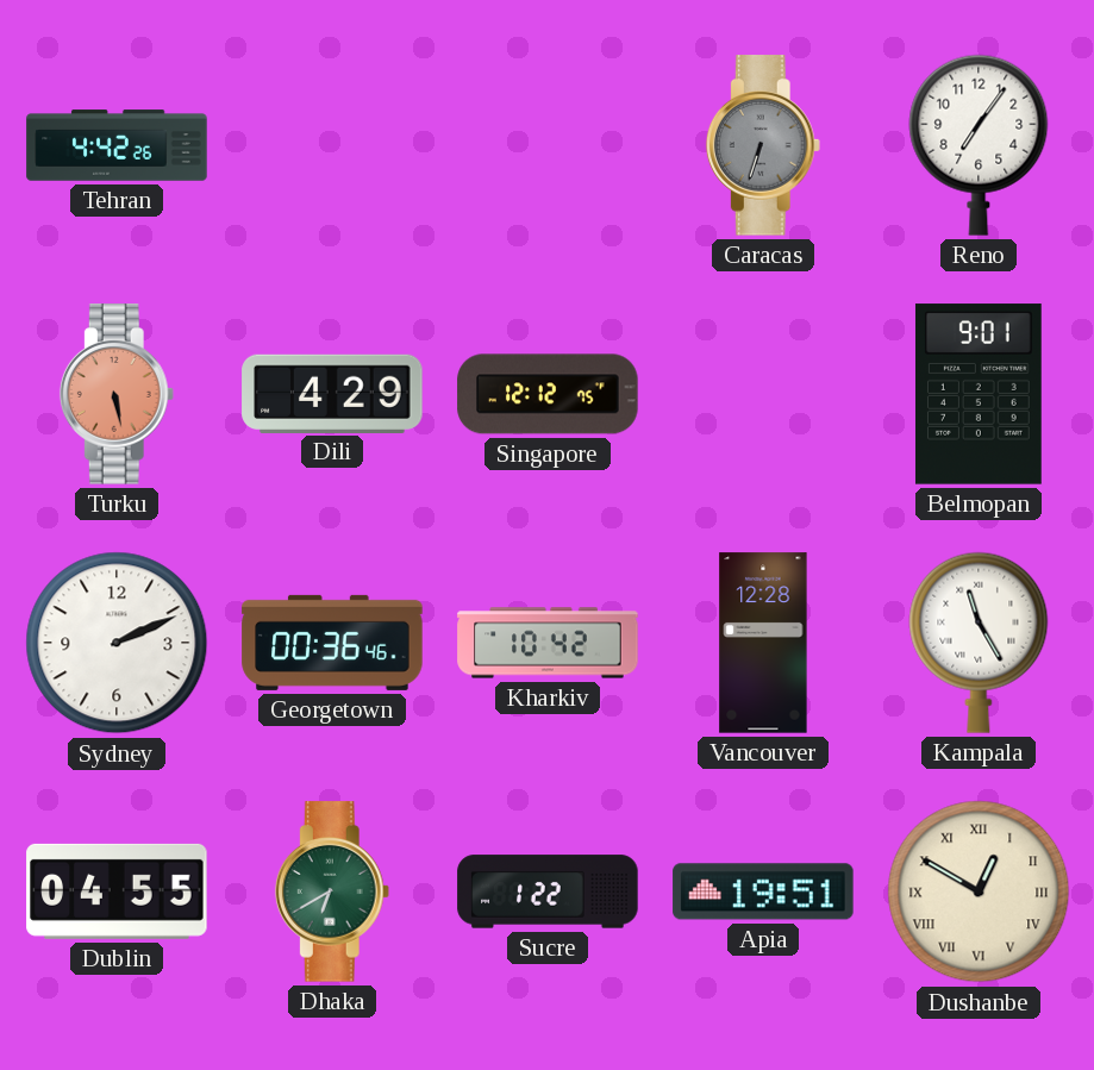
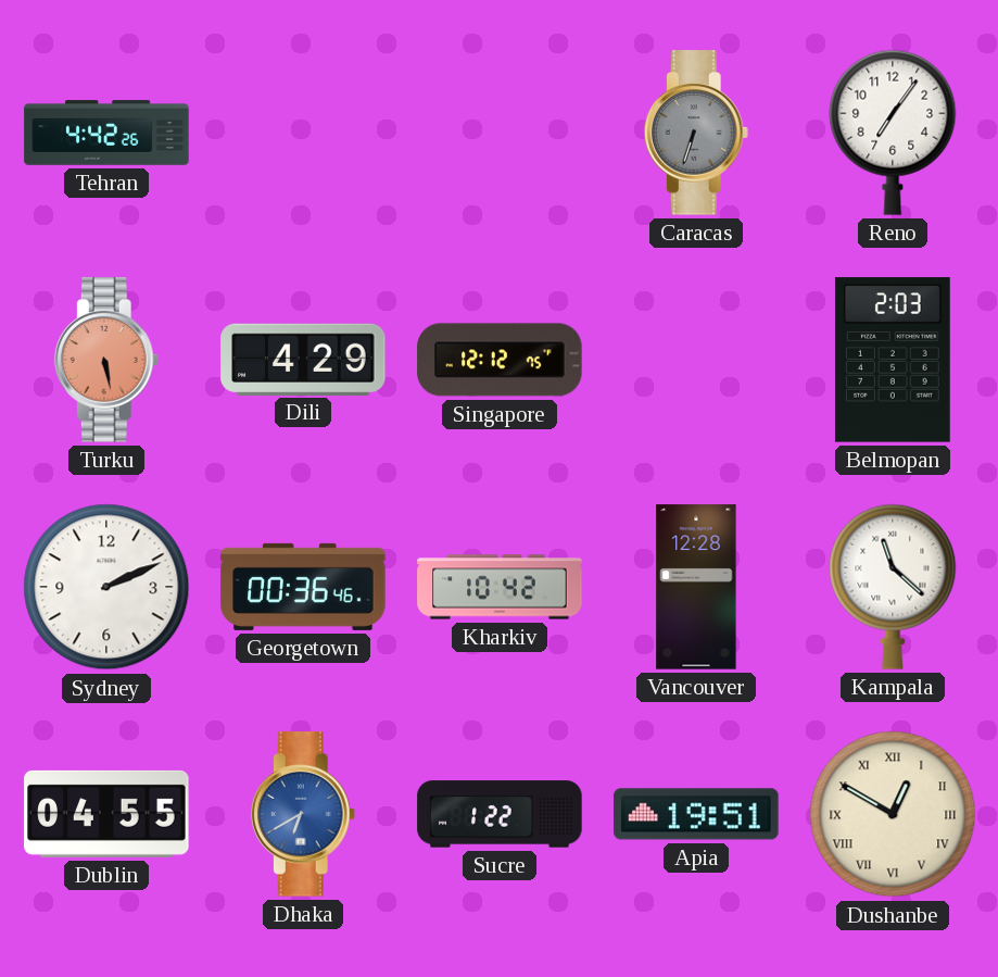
Belmopan: 9:01 -> 2:03
Kampala: 11:25 -> 11:22
Dhaka dial: green -> blue
